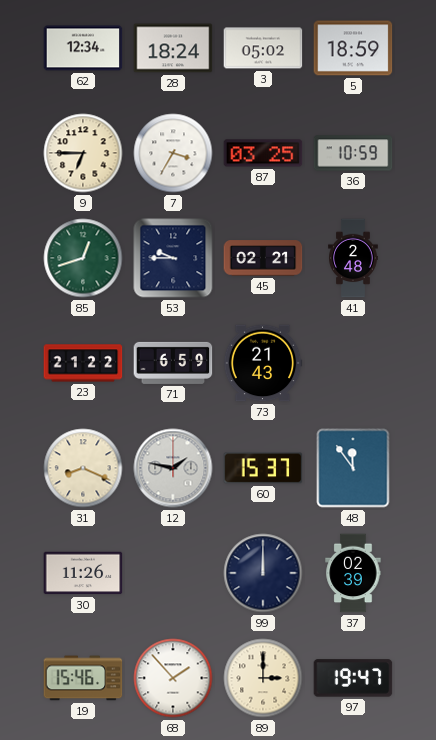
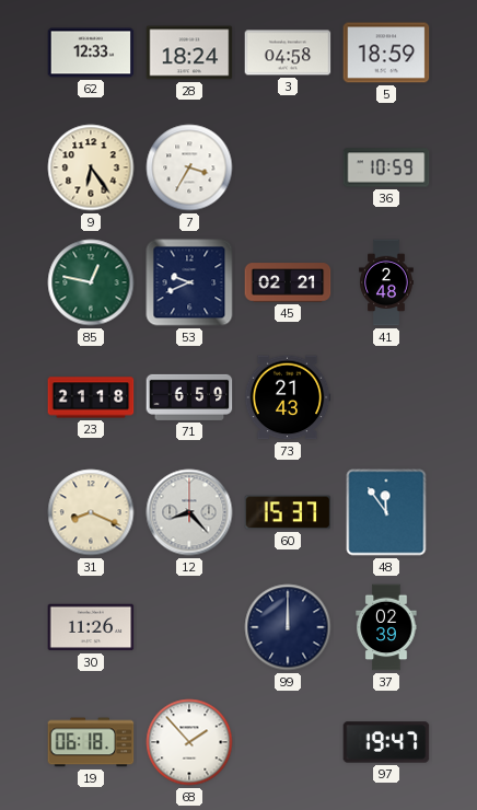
62: 12:34 -> 12:33
3: 05:02 -> 04:58
9: 6:45 -> 6:24
87: 03:25 -> none
85: 12:42 -> 12:47
53: 9:45 -> 9:41
23: 21:22 -> 21:18
12: 1:47 -> 8:23
19: 15:46 -> 06:18
89: 3:00 -> none
